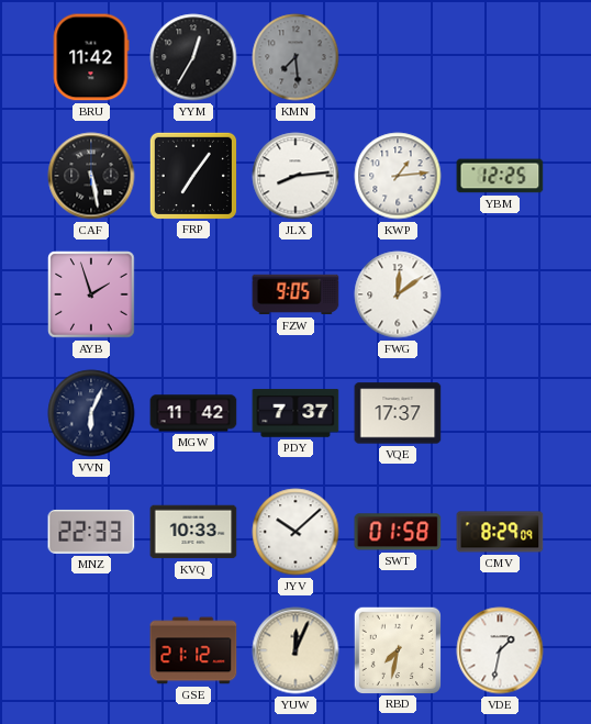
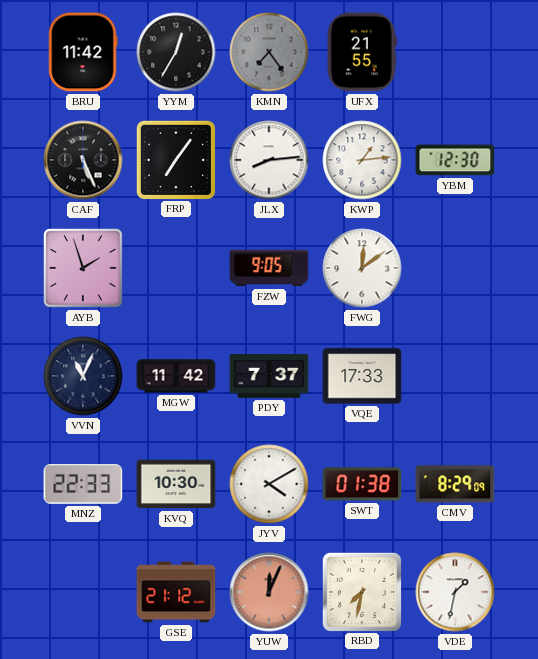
KMN: 7:29 -> 7:24
UFX: none -> 21:55
CAF: 5:28 -> 5:26
YBM: 12:25 -> 12:30
VVN: 6:04 -> 11:04
VQE: 17:37 -> 17:33
KVQ: 10:33 -> 10:30
JYV: 10:08 -> 4:10
SWT: 01:58 -> 01:38
YUW dial: cream -> salmon
